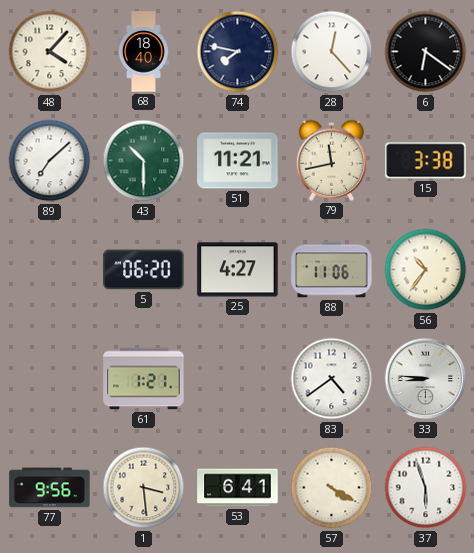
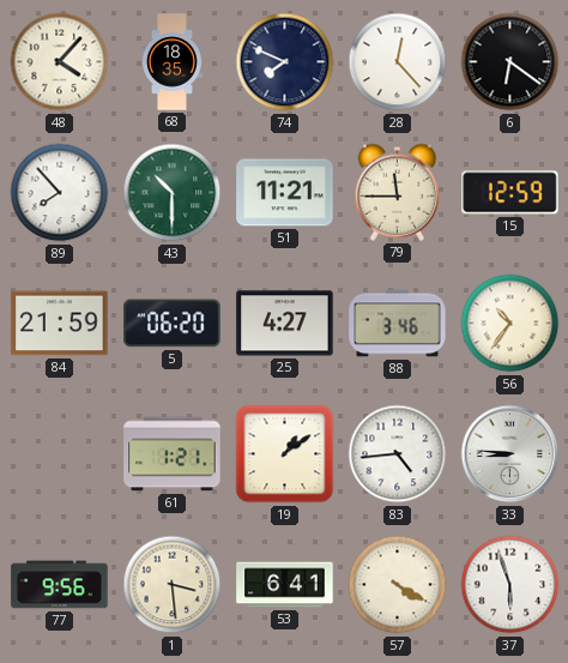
68: 18:40 -> 18:35
74: 7:47 -> 7:49
89: 7:08 -> 7:53
79: 11:43 -> 11:45
15: 3:38 -> 12:59
84: none -> 21:59
88: 11:06 -> 3:46
19: none -> 1:09
83: 4:39 -> 4:44
